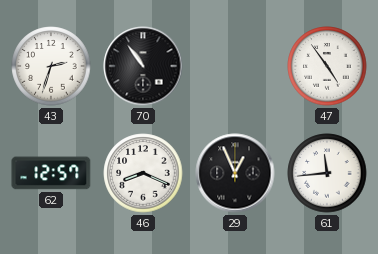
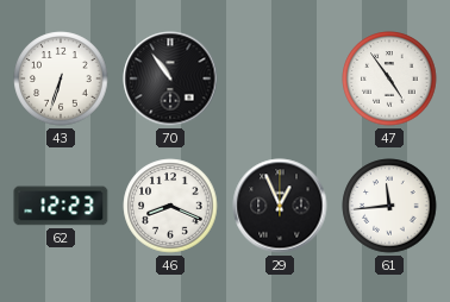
43: 2:33 -> 6:33
62: 12:57 -> 12:23
